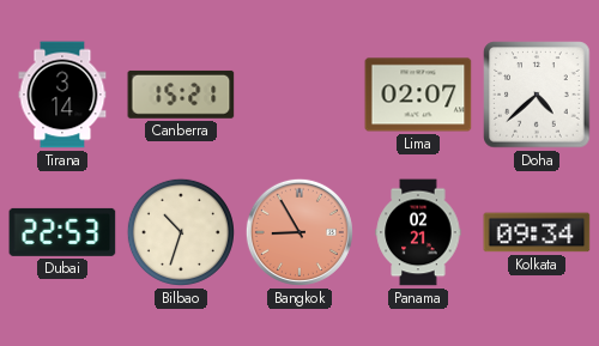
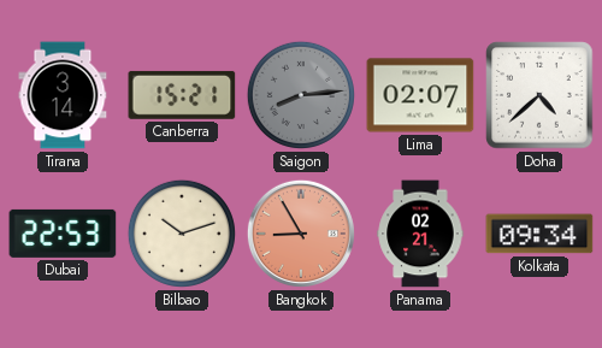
Saigon: none -> 8:14
Bilbao: 10:33 -> 10:12
